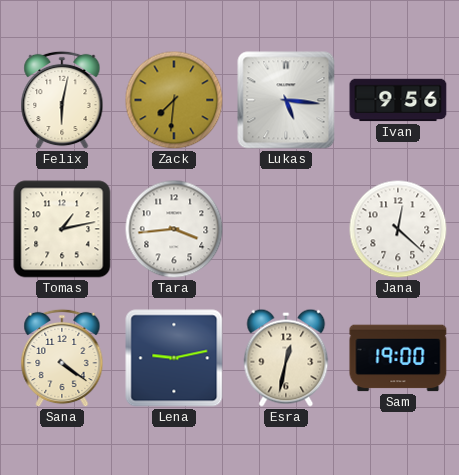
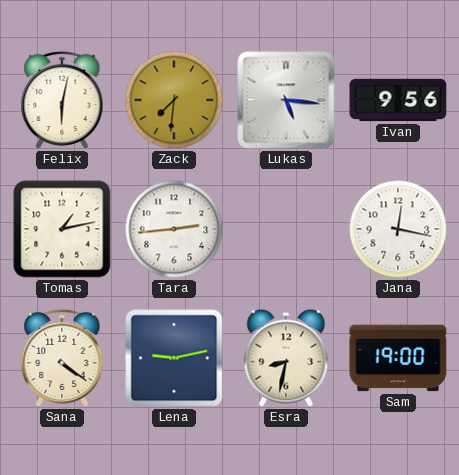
Tara: 3:44 -> 2:44
Jana: 12:22 -> 12:17
Esra: 12:32 -> 8:32
